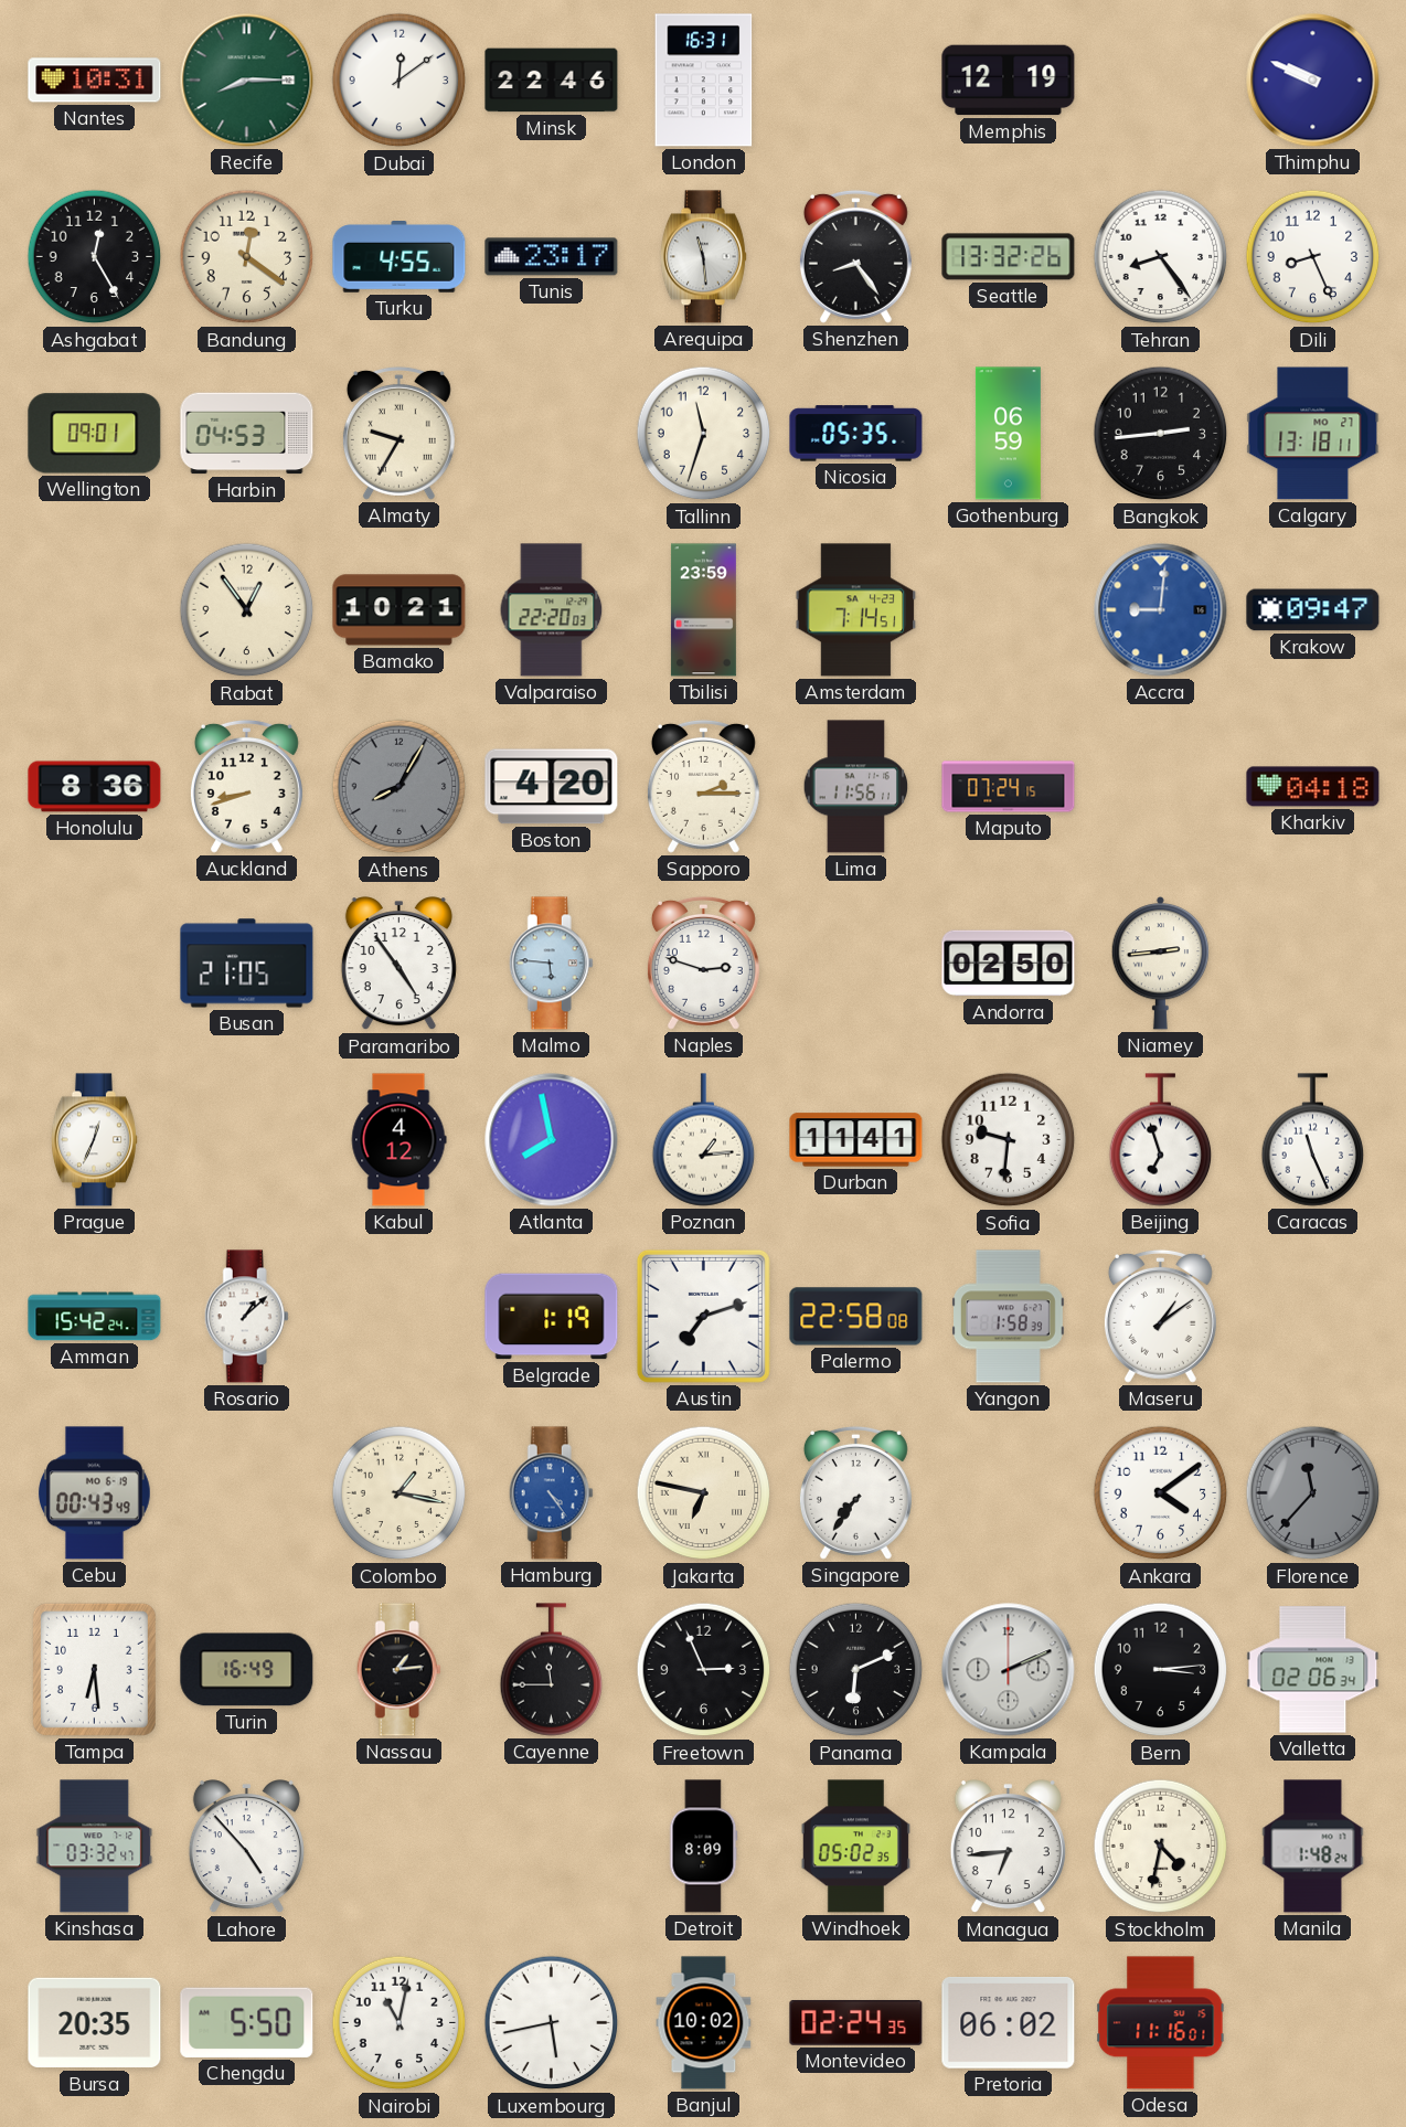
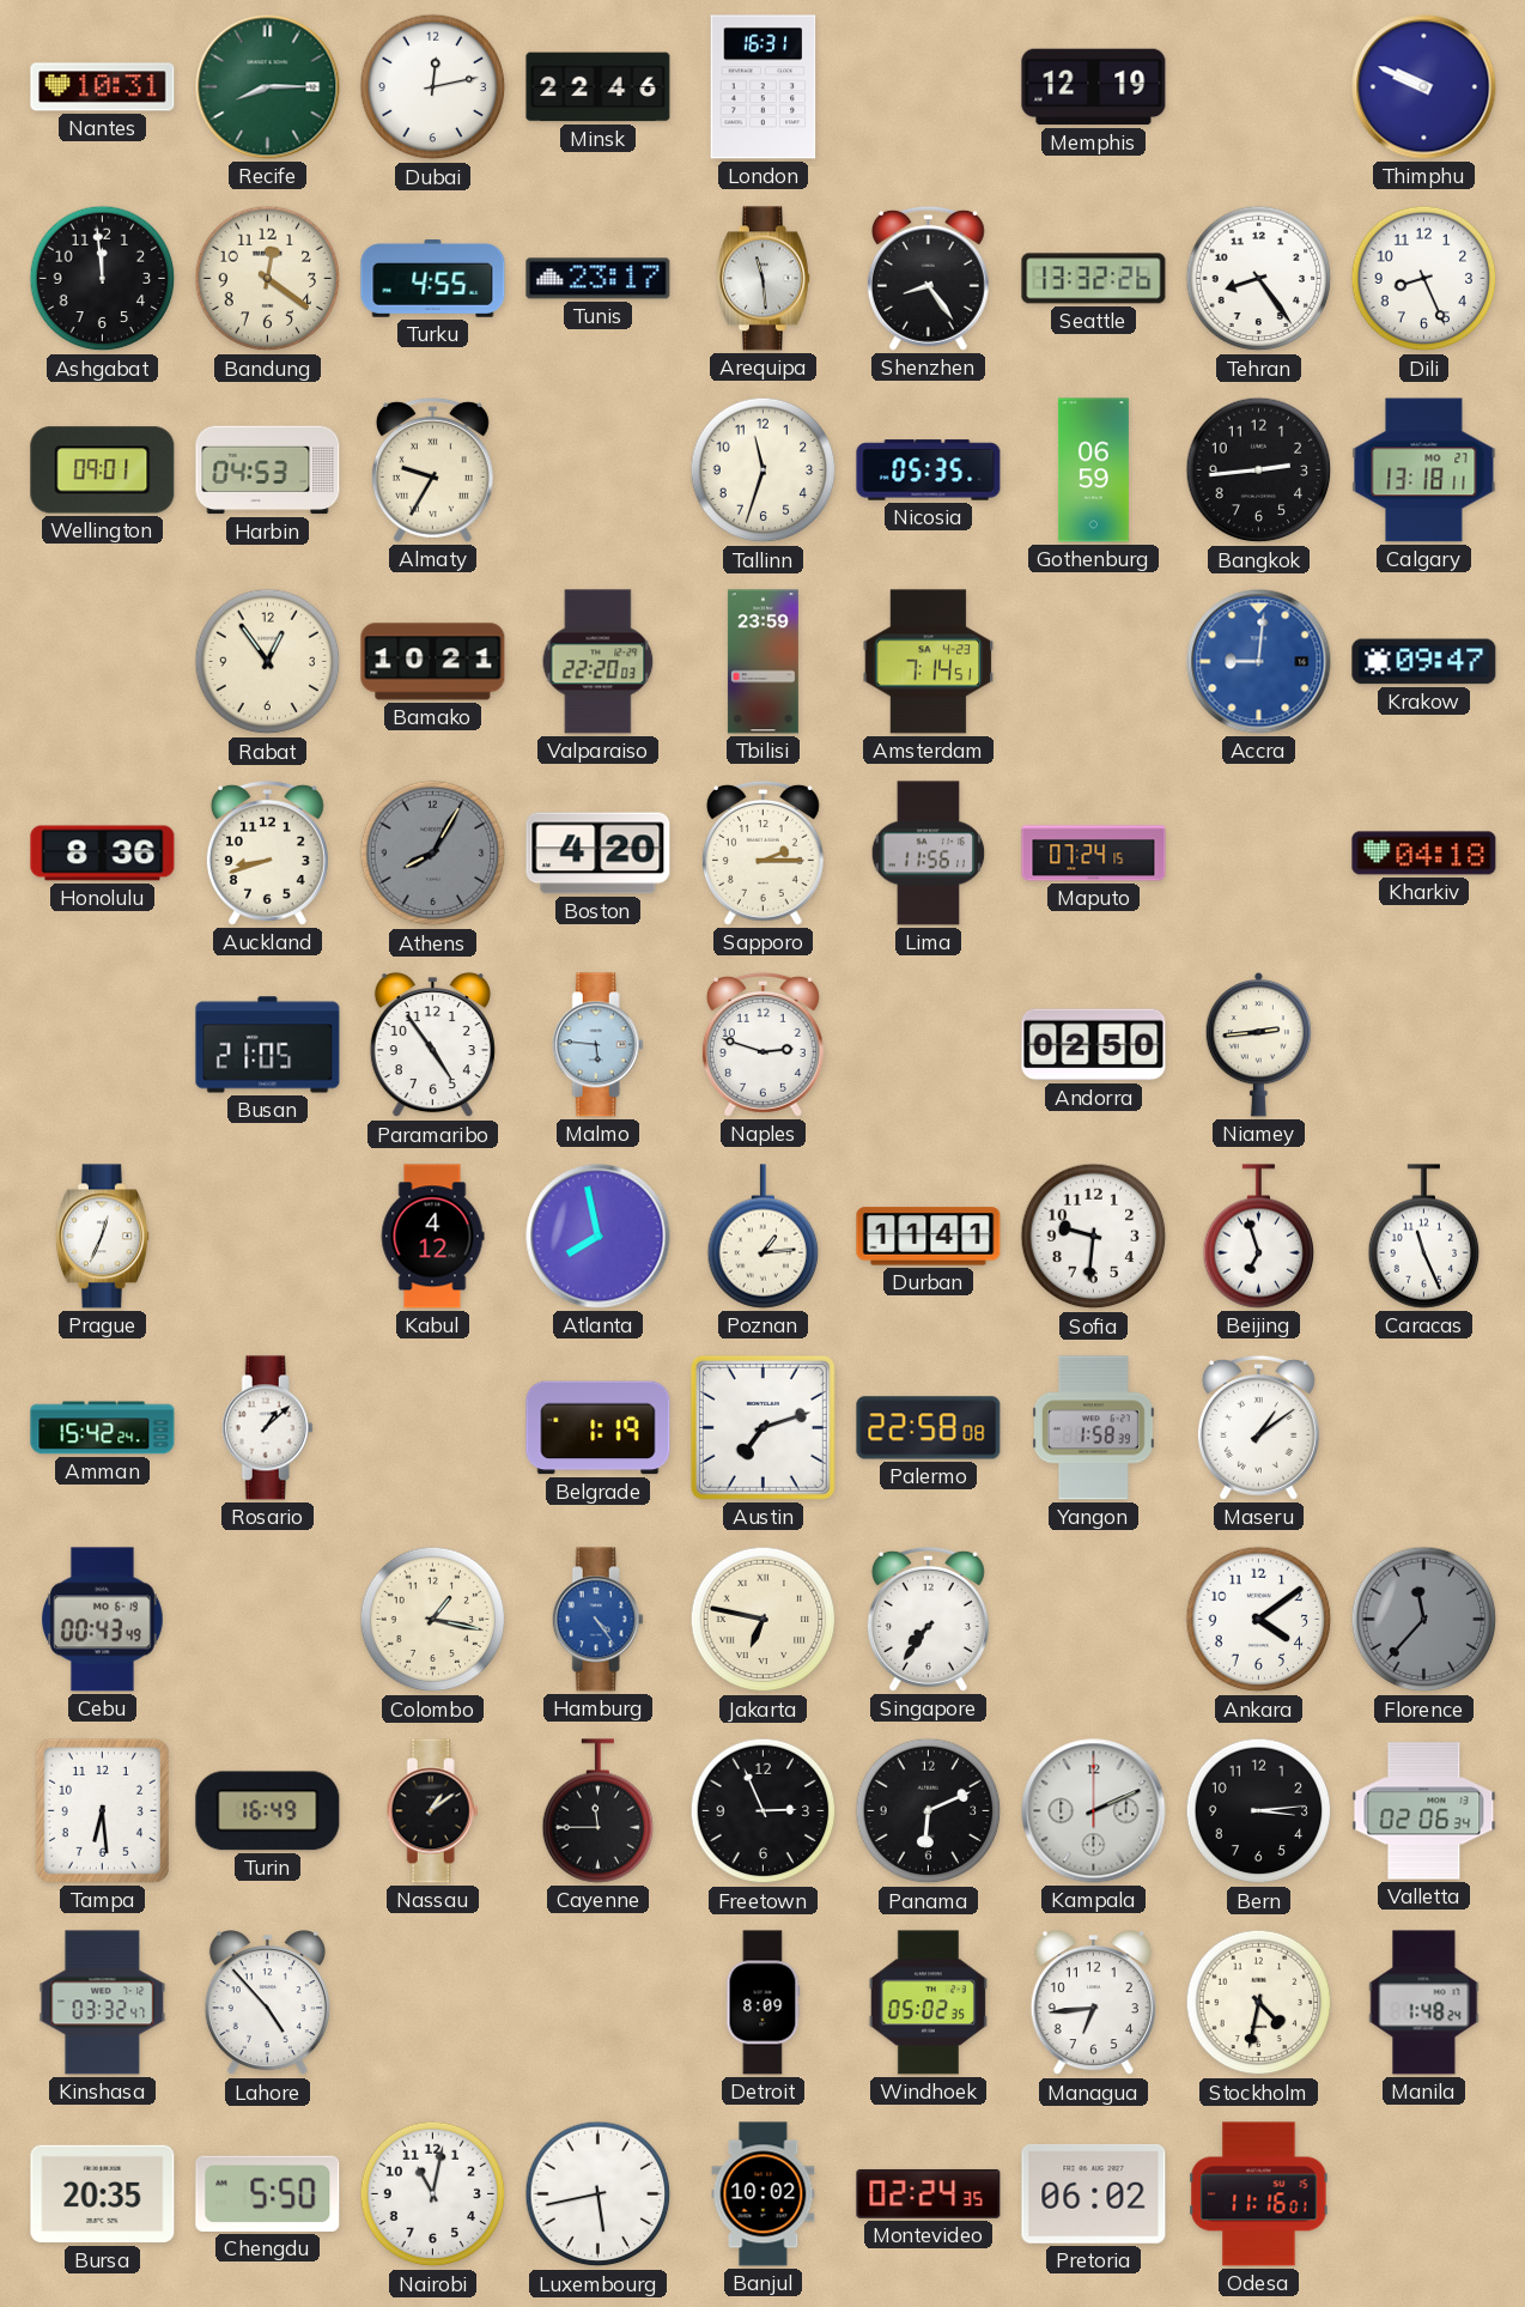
Dubai: 12:09 -> 12:13
Ashgabat: 12:25 -> 11:59
Nassau: 1:14 -> 1:09
